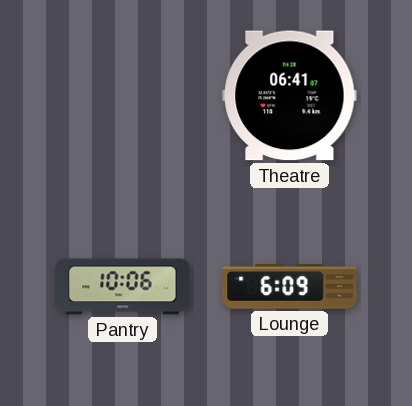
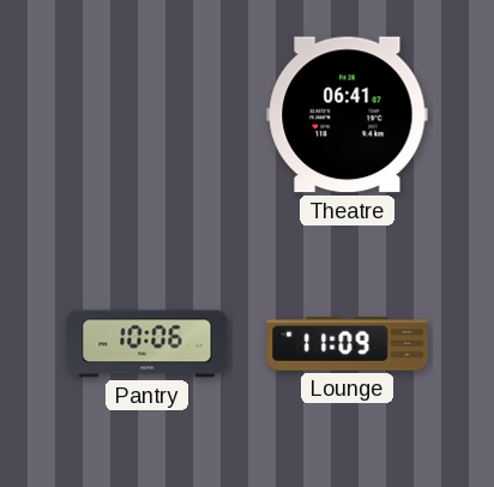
Lounge: 6:09 -> 11:09
